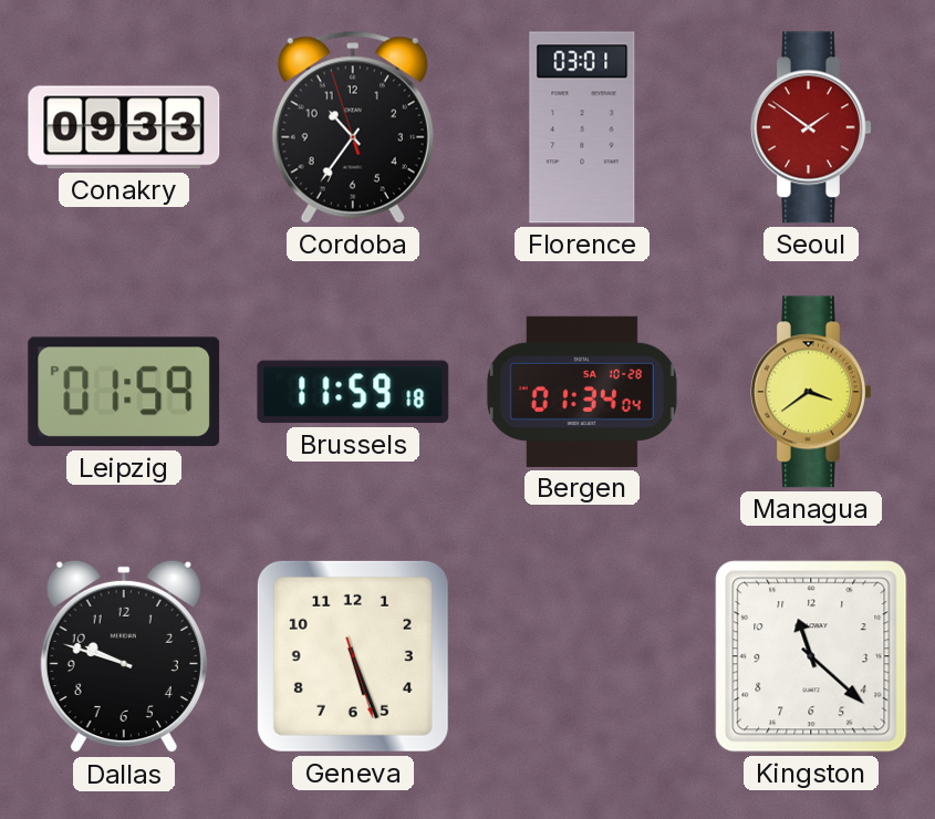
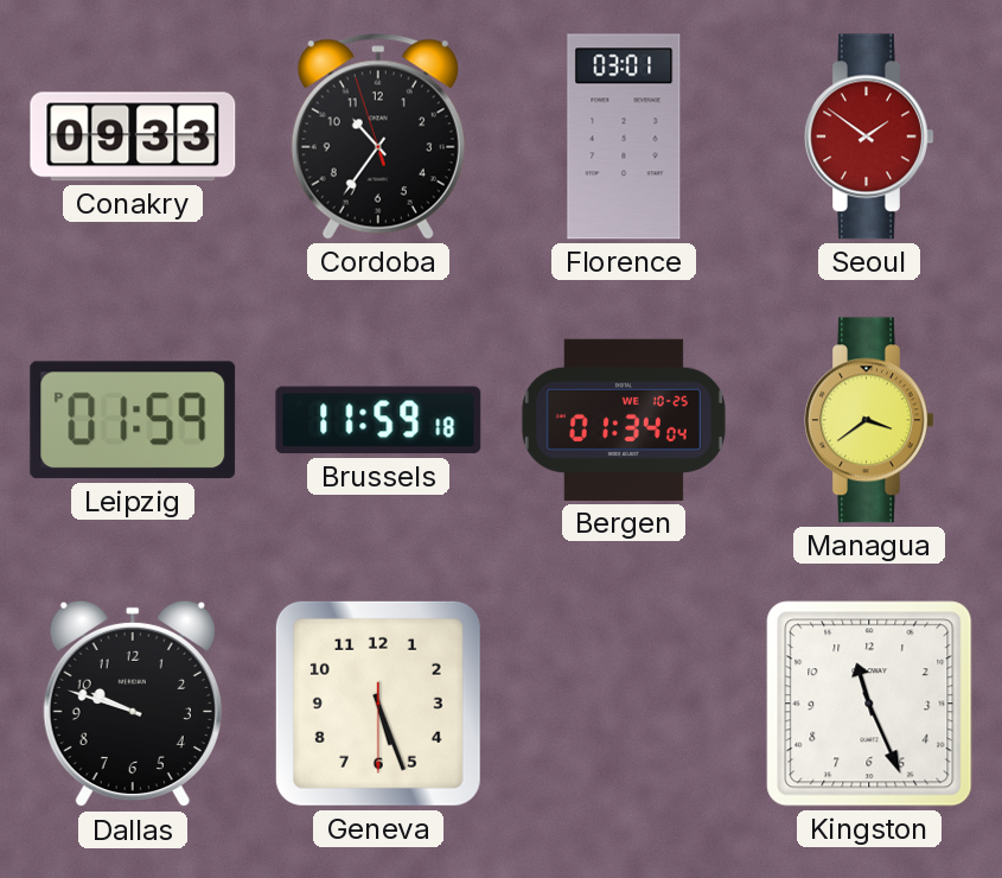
Bergen date: SA 10-28 -> WE 10-25
Geneva: 5:26:27 -> 5:26:30
Kingston: 11:22 -> 11:26
